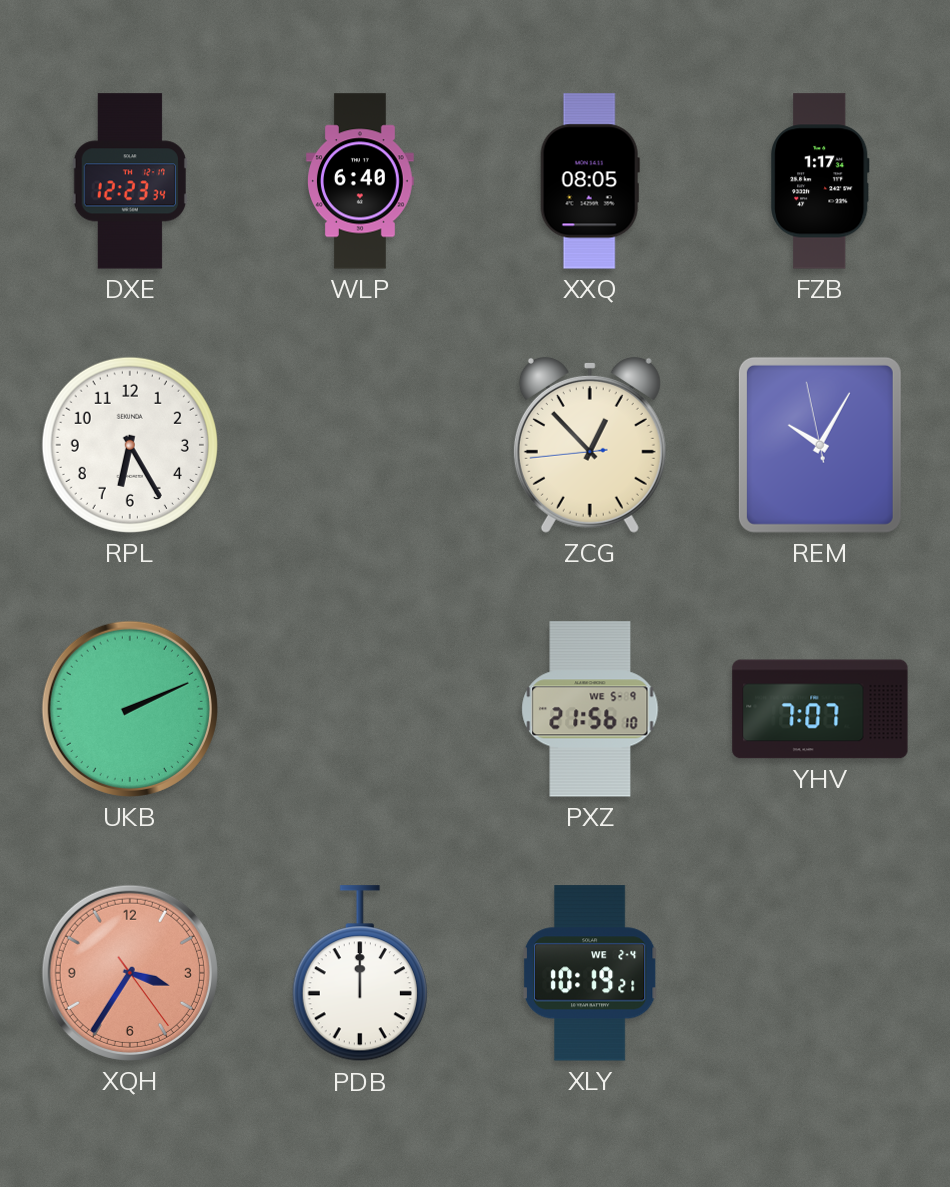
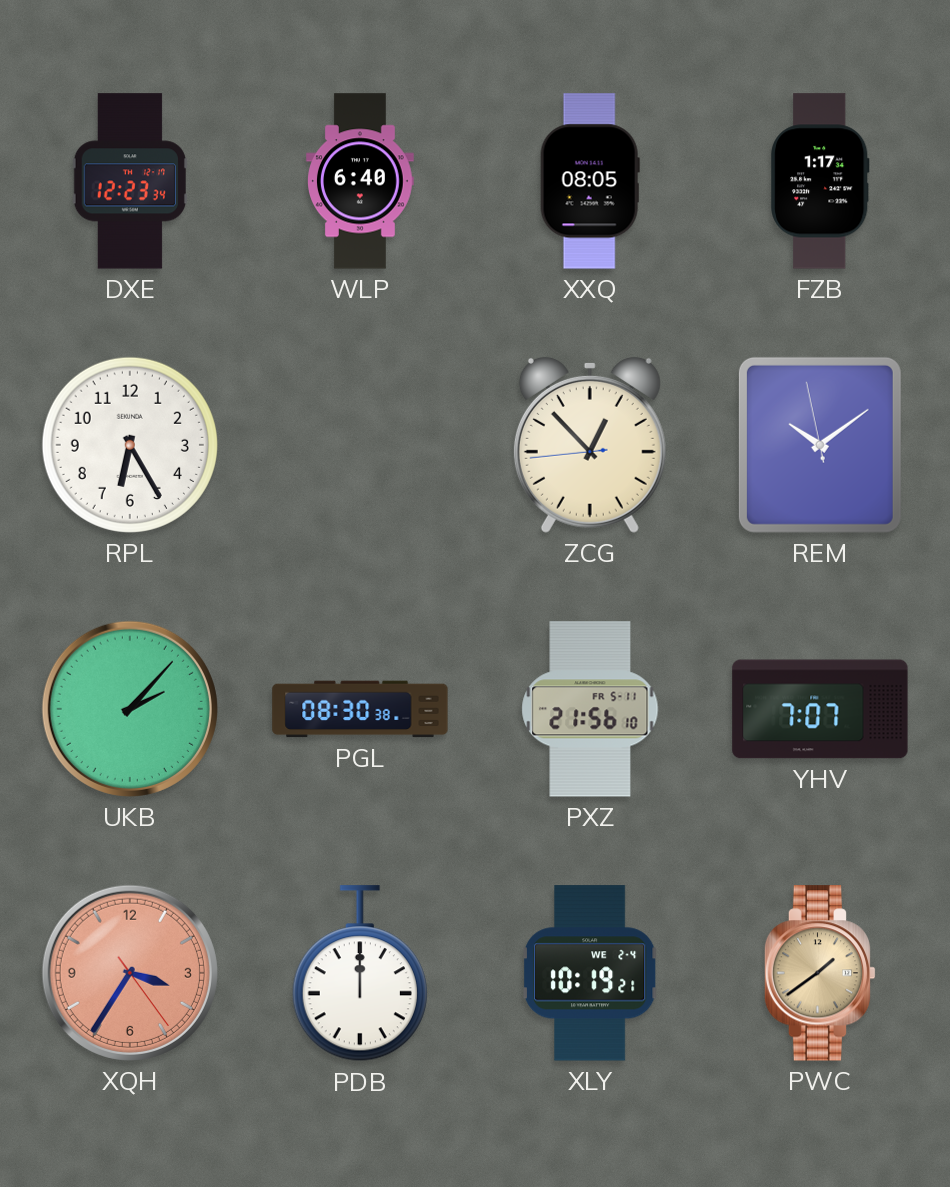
REM: 10:04 -> 10:08
UKB: 2:11 -> 2:07
PGL: none -> 08:30
PXZ date: WE 5-9 -> FR 5-11
PWC: none -> 1:39
